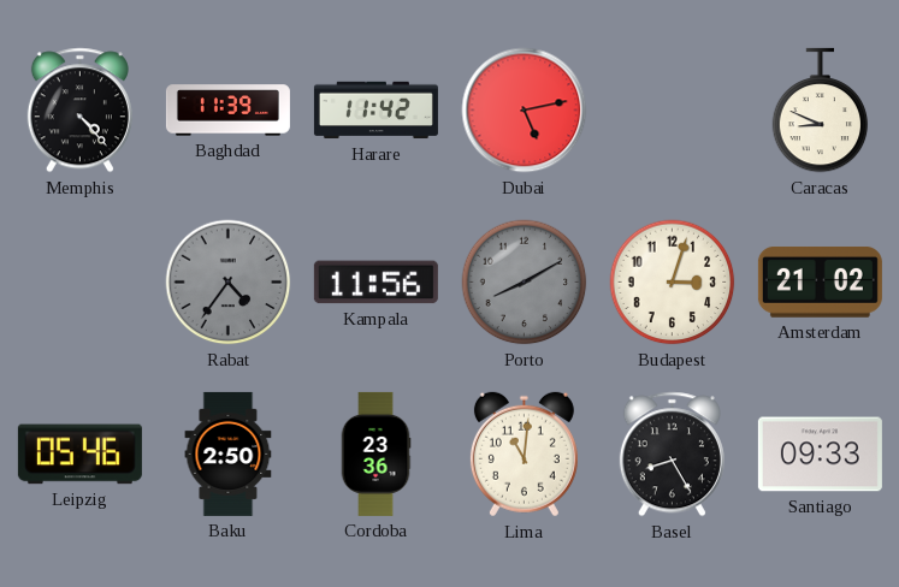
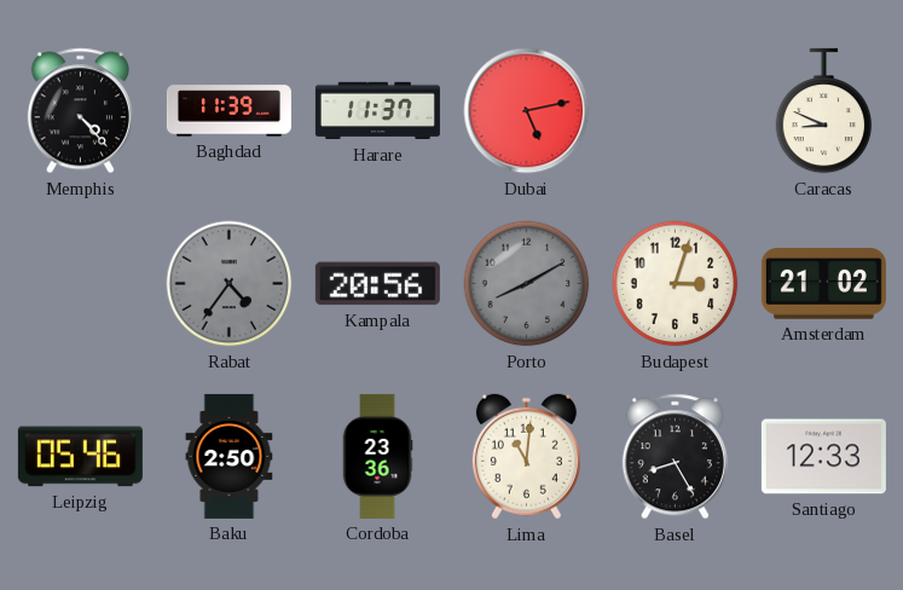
Harare: 11:42 -> 11:37
Kampala: 11:56 -> 20:56
Santiago: 09:33 -> 12:33
